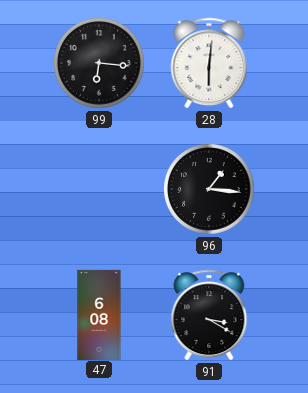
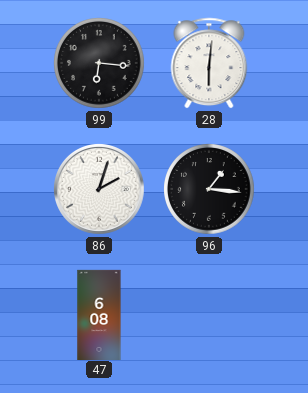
86: none -> 2:03
91: 3:20 -> none
